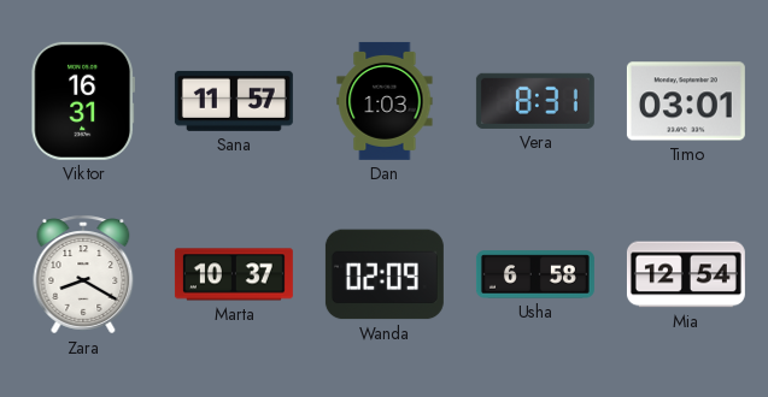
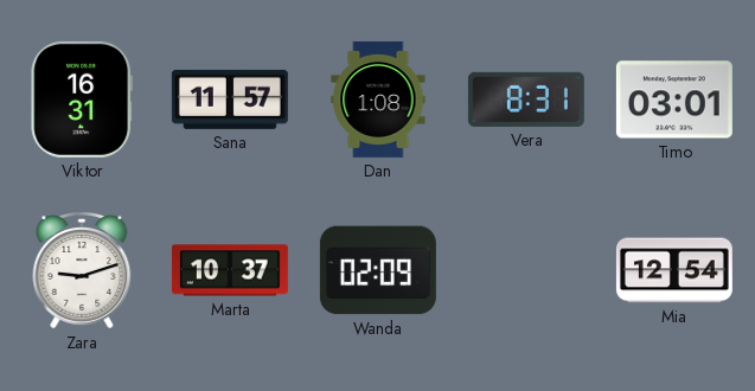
Dan: 1:03 -> 1:08
Zara: 8:20 -> 9:12
Usha: 6:58 -> none
